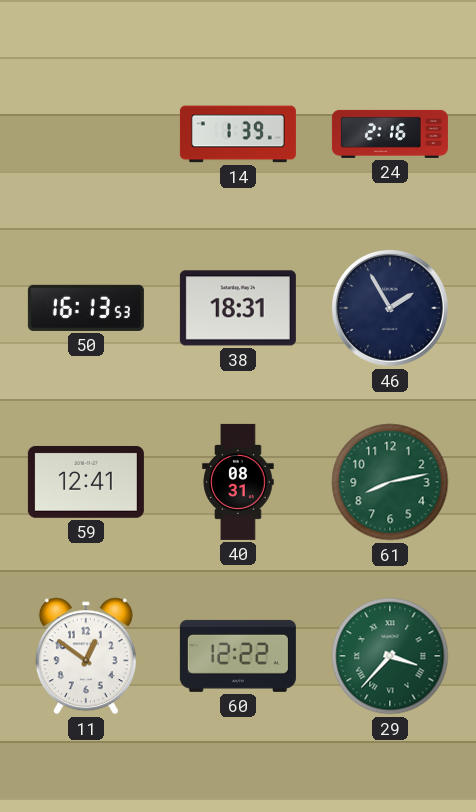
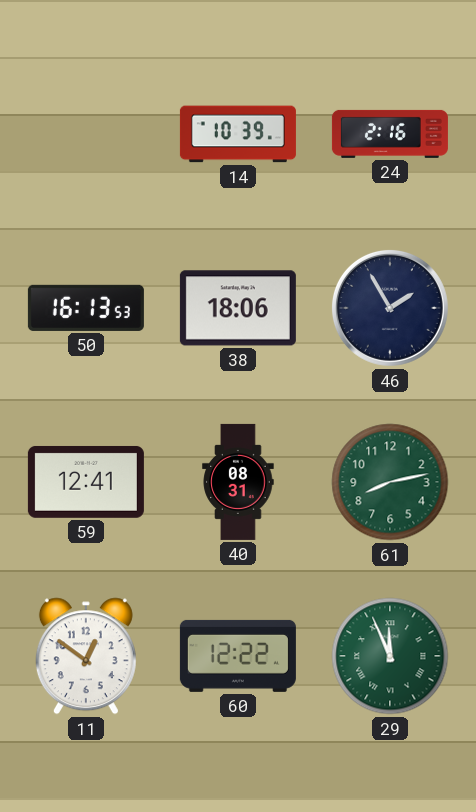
14: 1:39 -> 10:39
38: 18:31 -> 18:06
29: 3:37 -> 11:56
